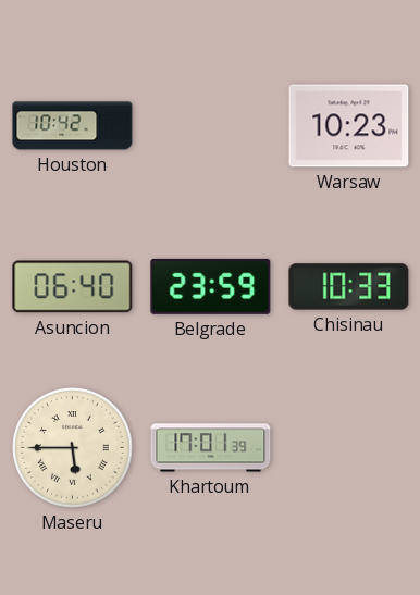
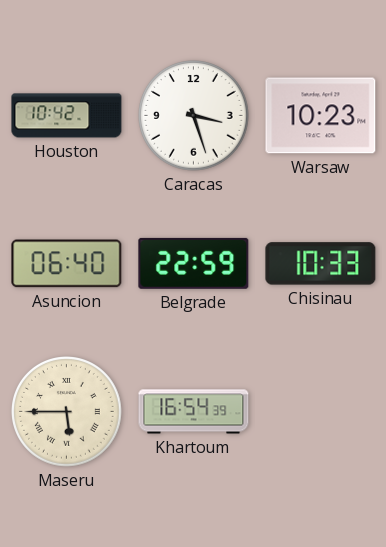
Caracas: none -> 3:27
Belgrade: 23:59 -> 22:59
Khartoum: 17:01 -> 16:54
